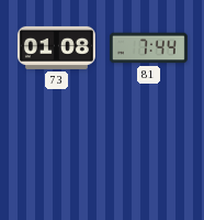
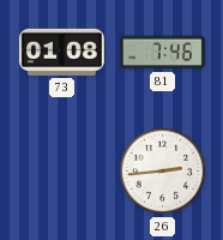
81: 7:44 -> 7:46
26: none -> 2:44
